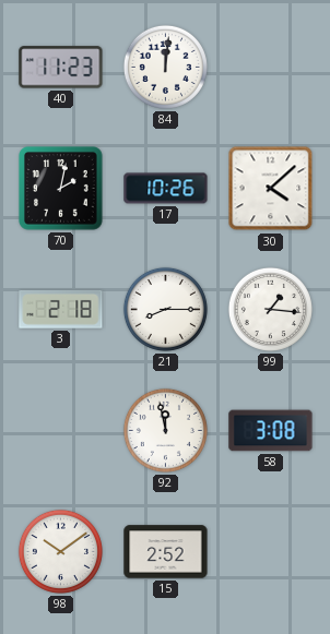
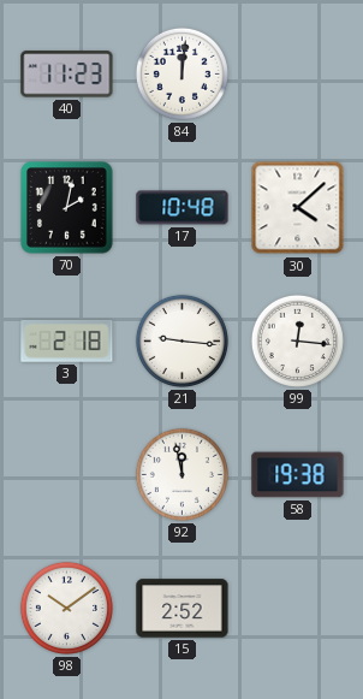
17: 10:26 -> 10:48
21: 8:15 -> 9:16
99: 1:16 -> 12:16
58: 3:08 -> 19:38
